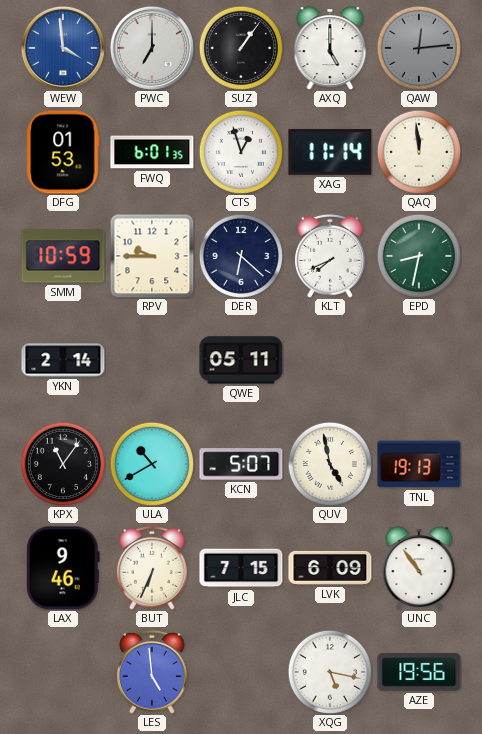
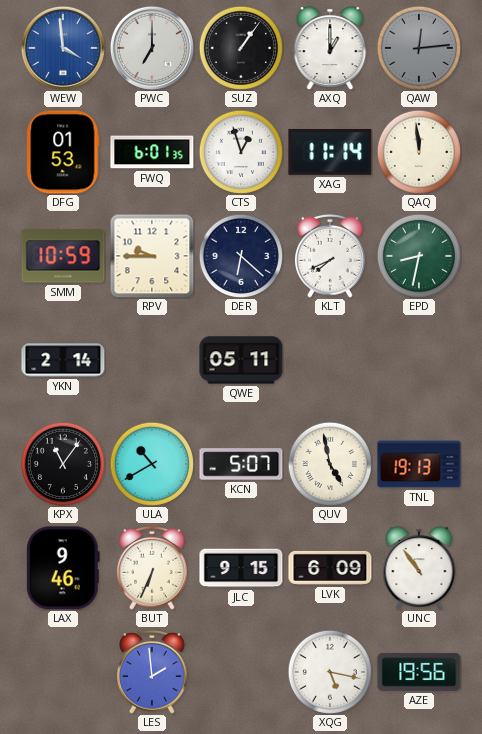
AXQ: 5:00 -> 1:00
JLC: 7:15 -> 9:15
LES: 4:59 -> 1:59
